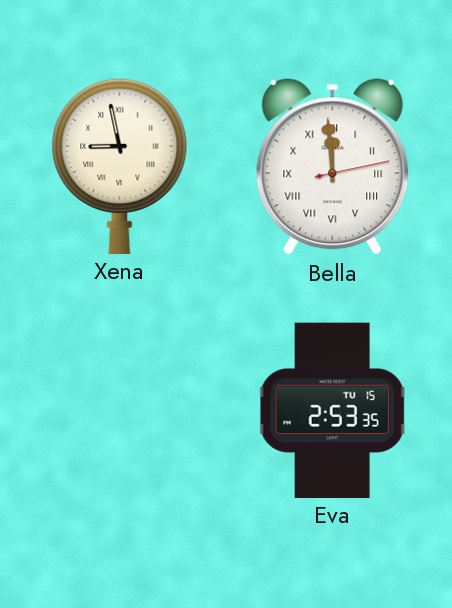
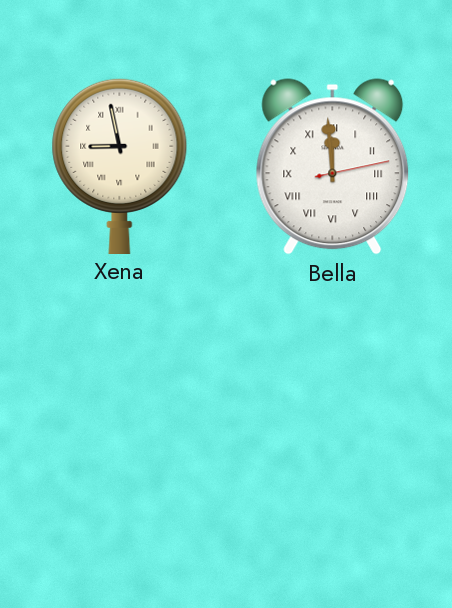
Eva: 2:53 -> none
